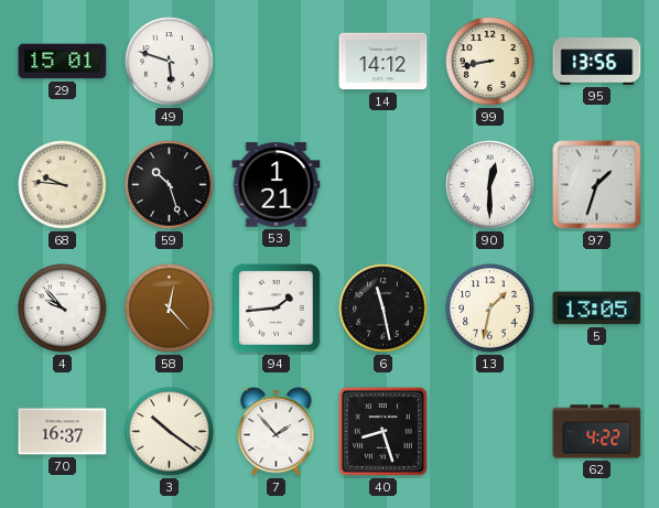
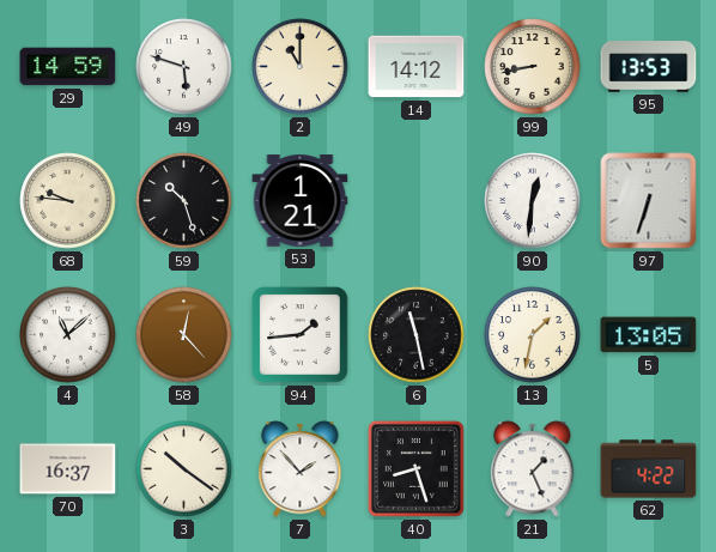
29: 15:01 -> 14:59
2: none -> 11:00
95: 13:56 -> 13:53
90: 12:30 -> 12:31
97: 1:33 -> 6:33
4: 9:53 -> 11:08
21: none -> 1:26
